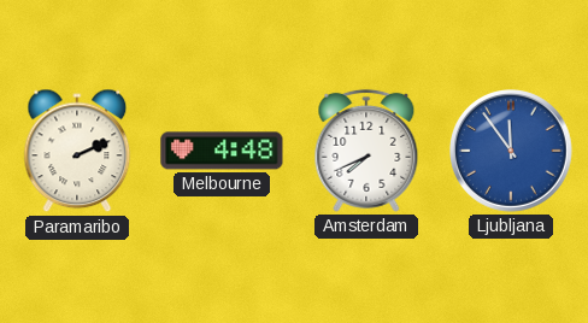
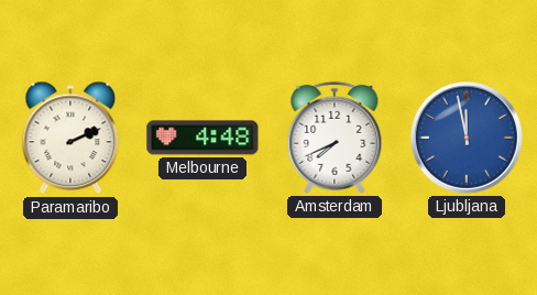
Ljubljana: 11:54 -> 11:58
